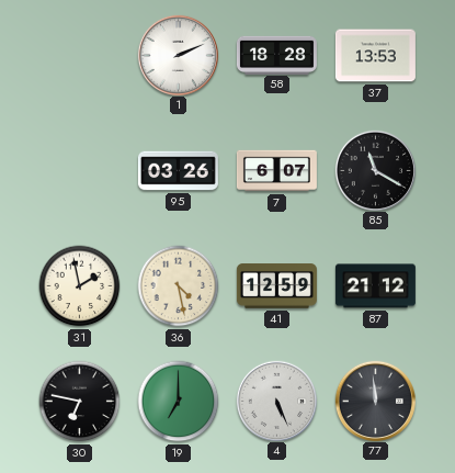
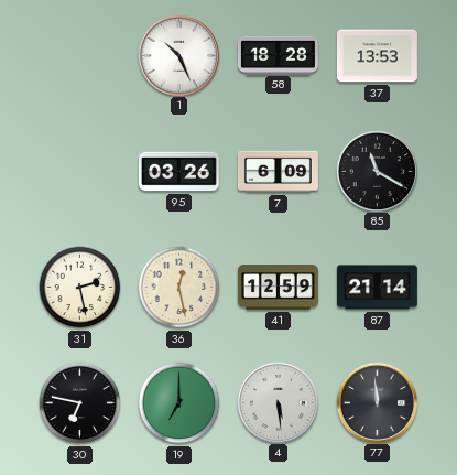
1: 2:11 -> 10:26
7: 6:07 -> 6:09
31: 1:58 -> 2:28
36: 4:28 -> 12:28
87: 21:12 -> 21:14
4: 5:26 -> 5:29
